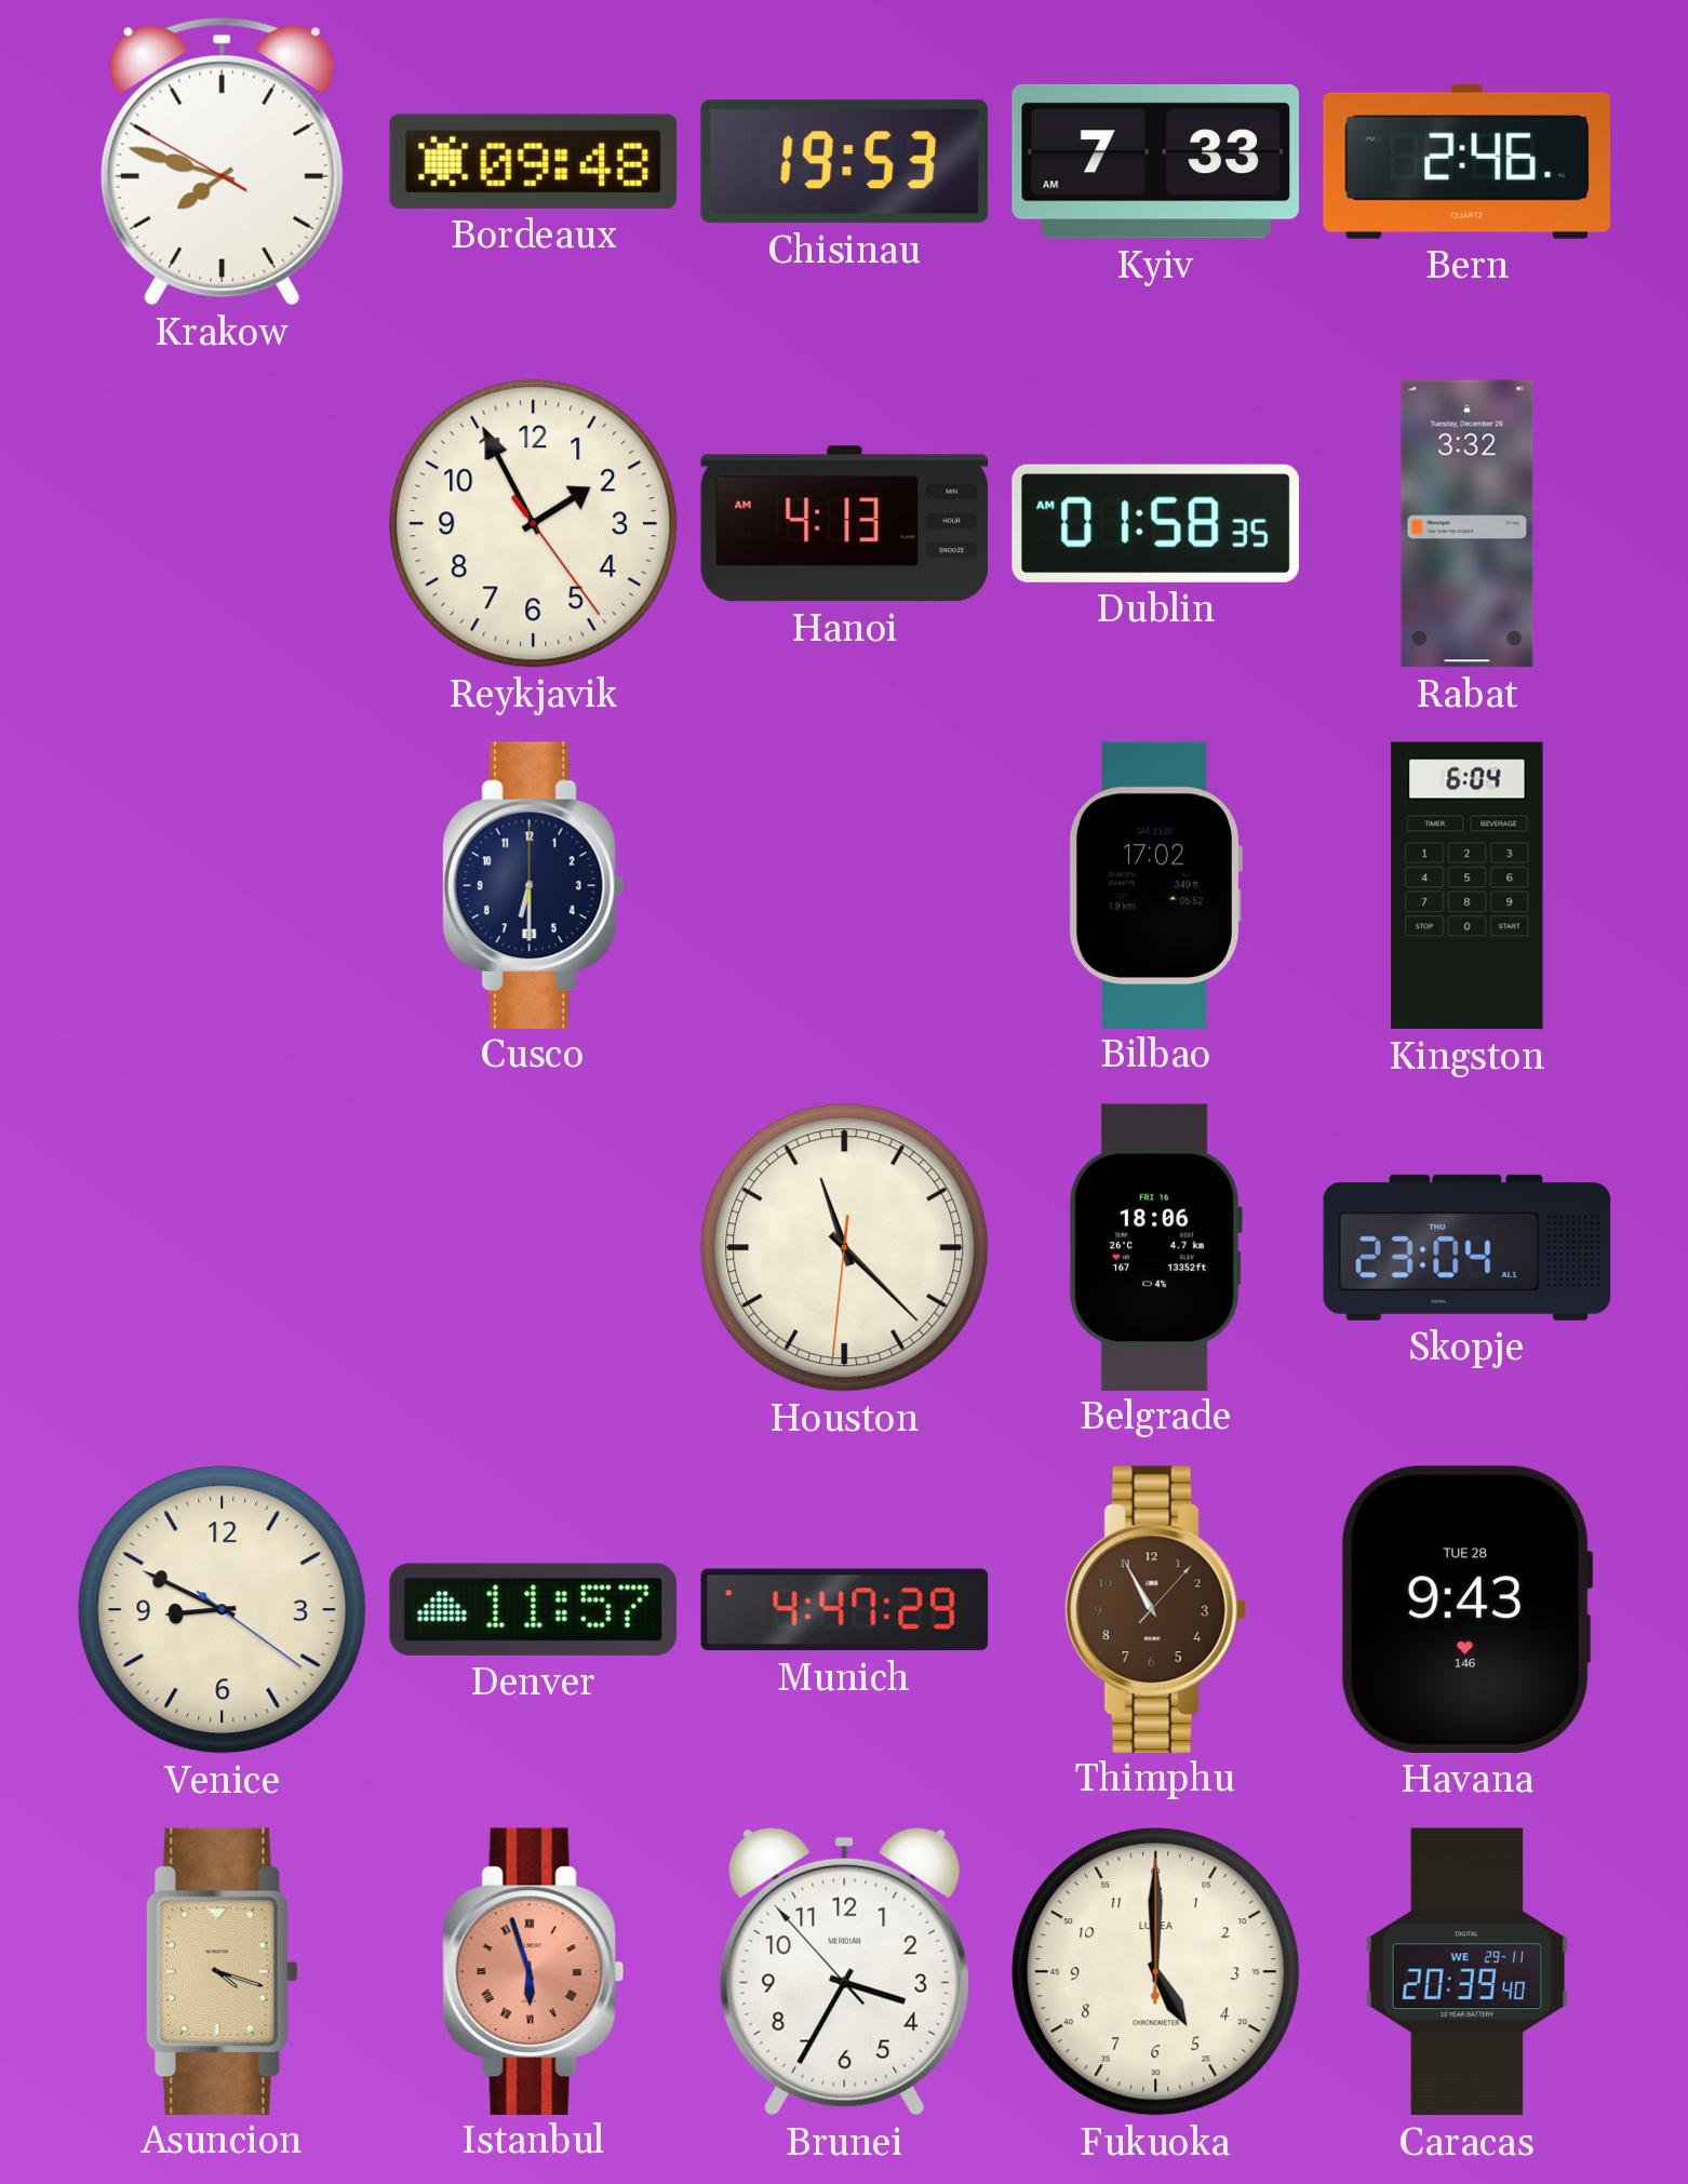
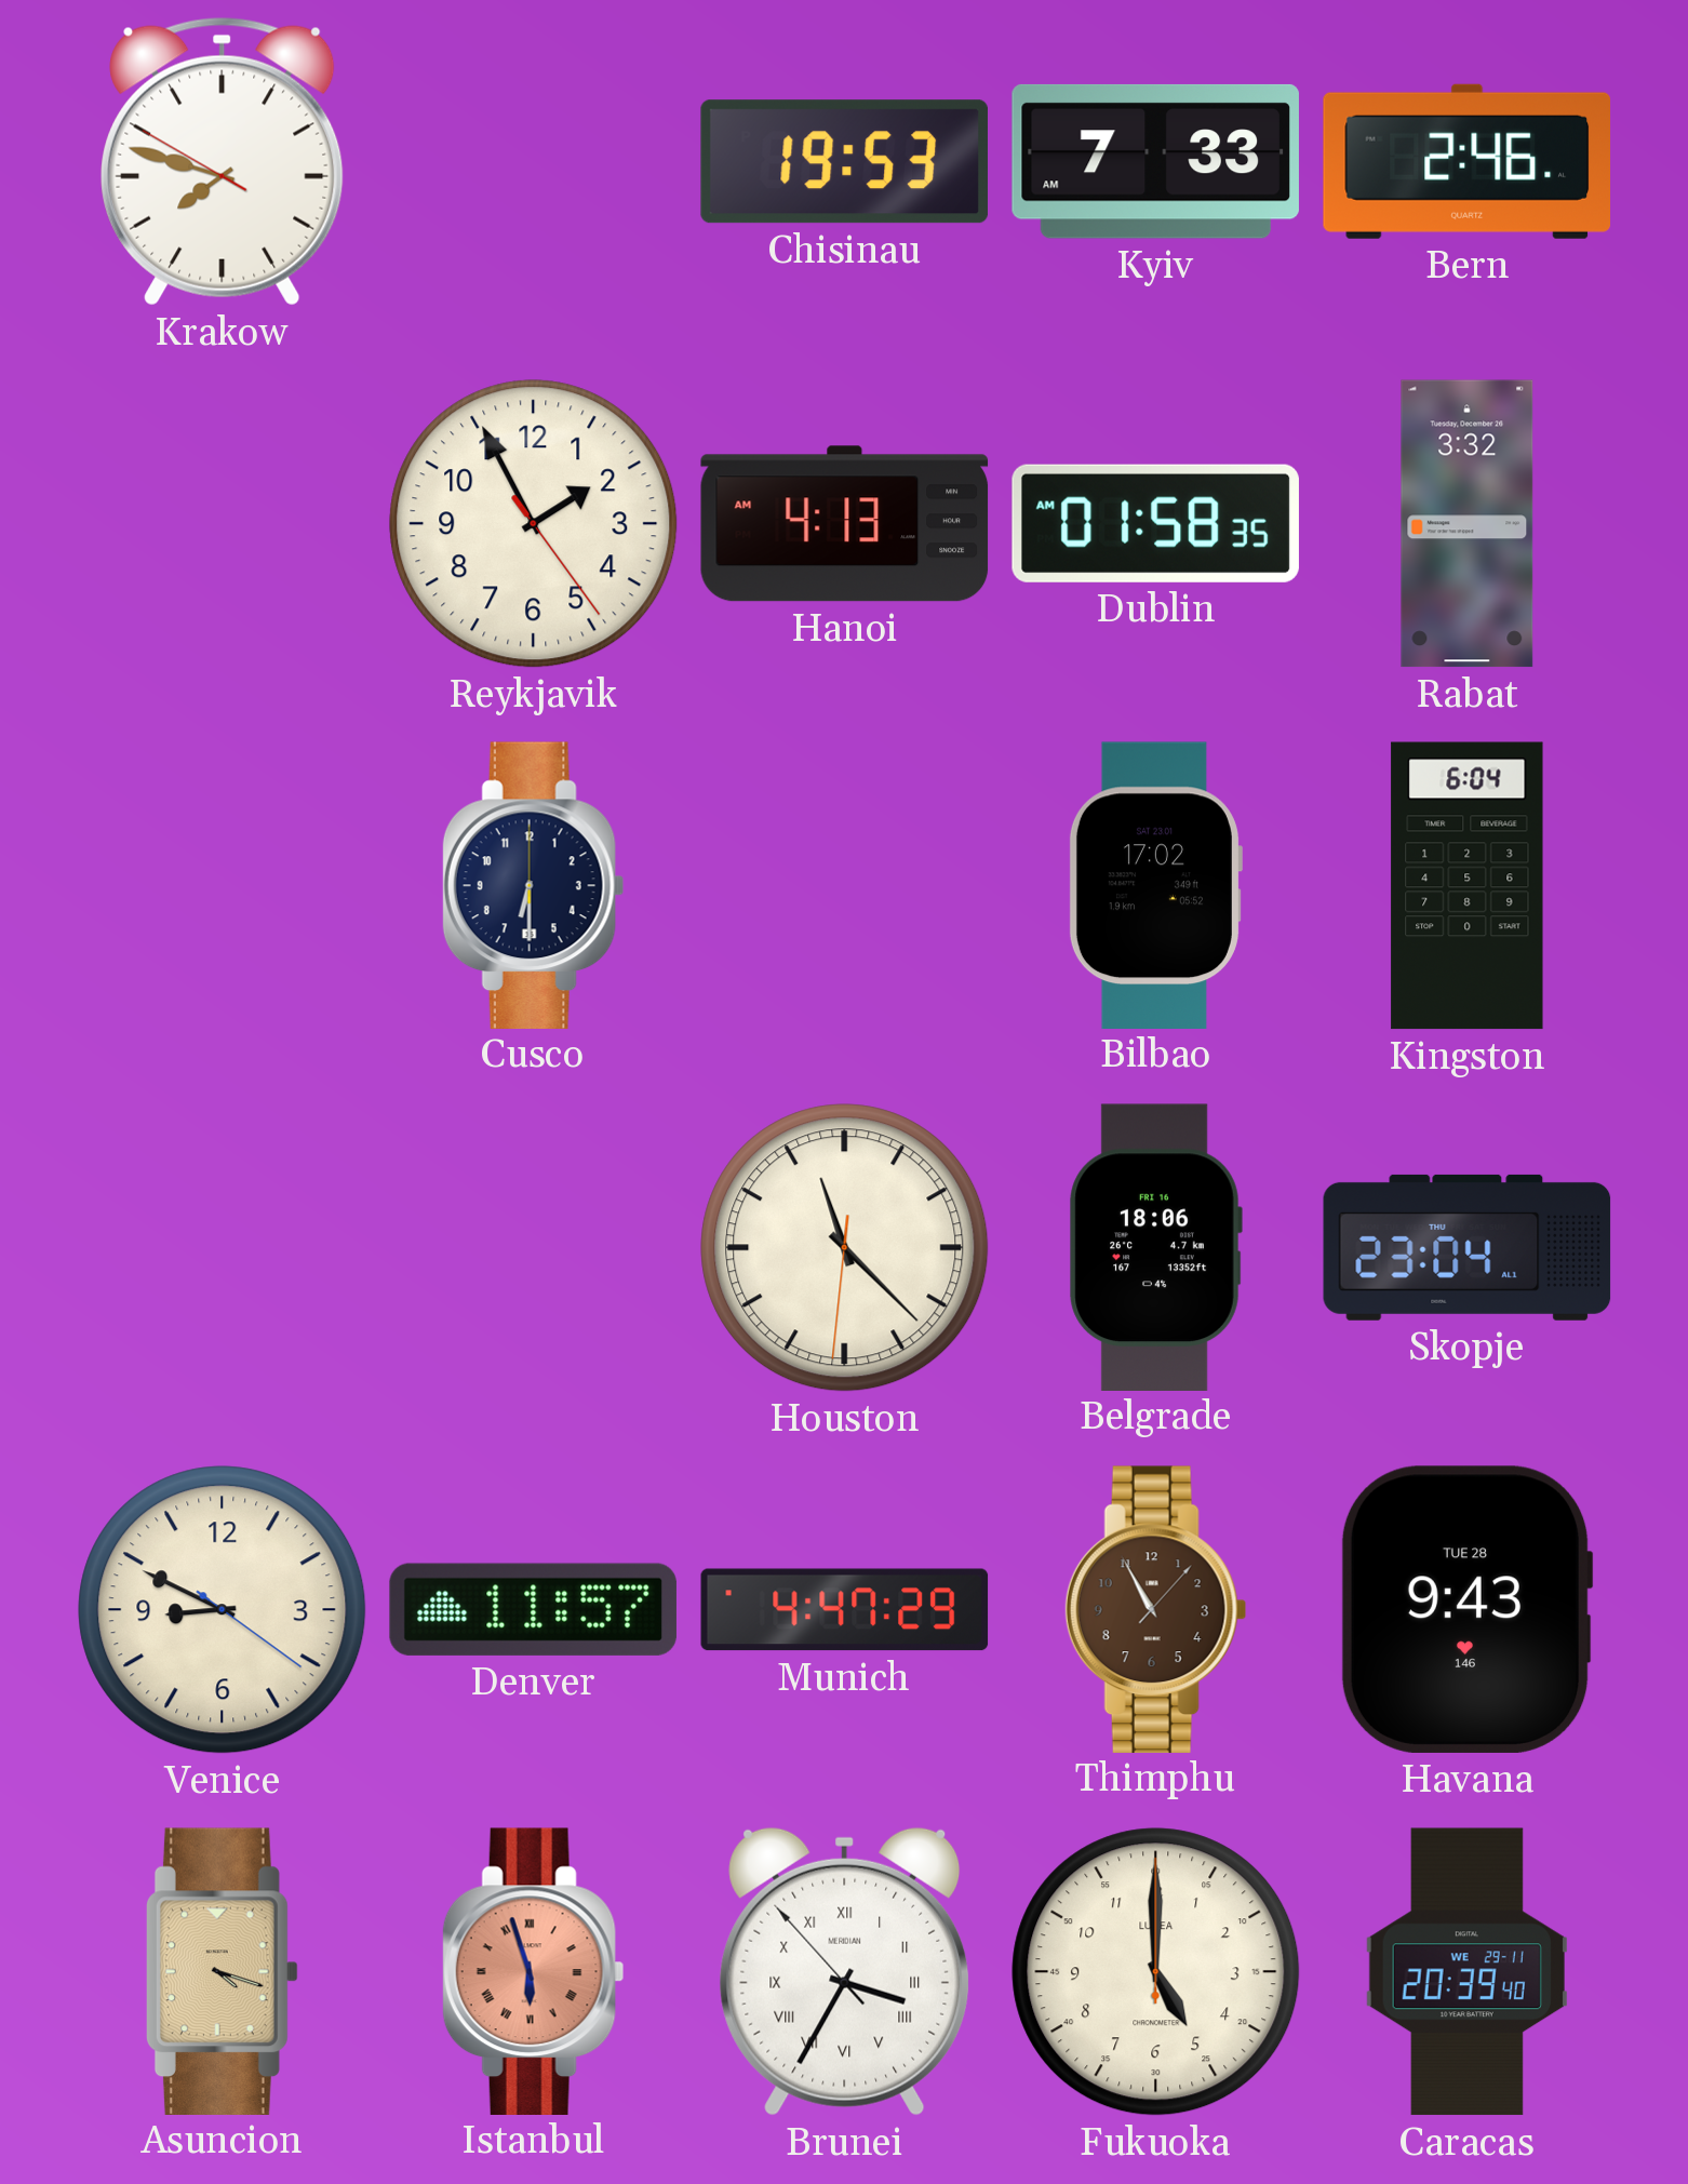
Bordeaux: 09:48 -> none
Brunei numerals: Arabic -> Roman
